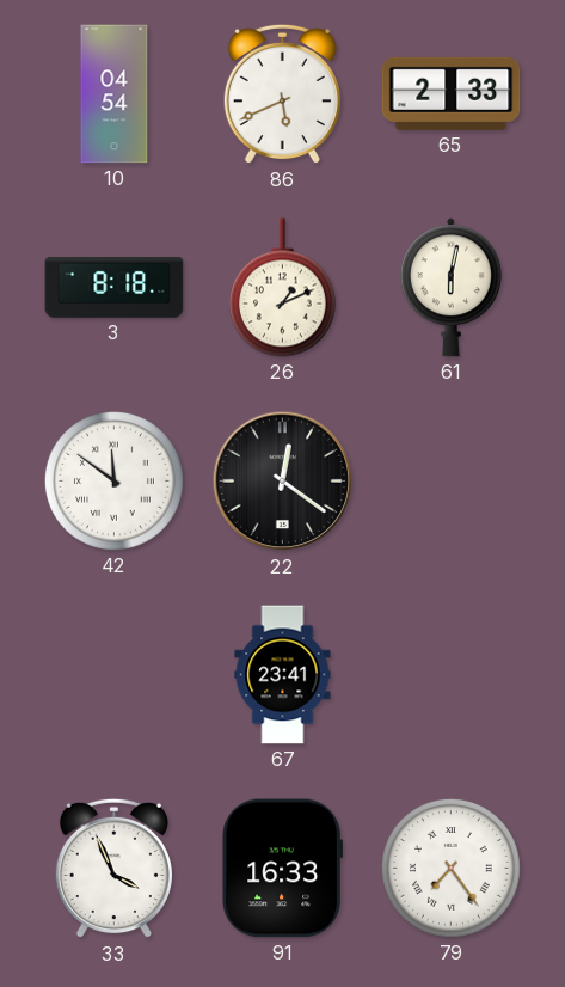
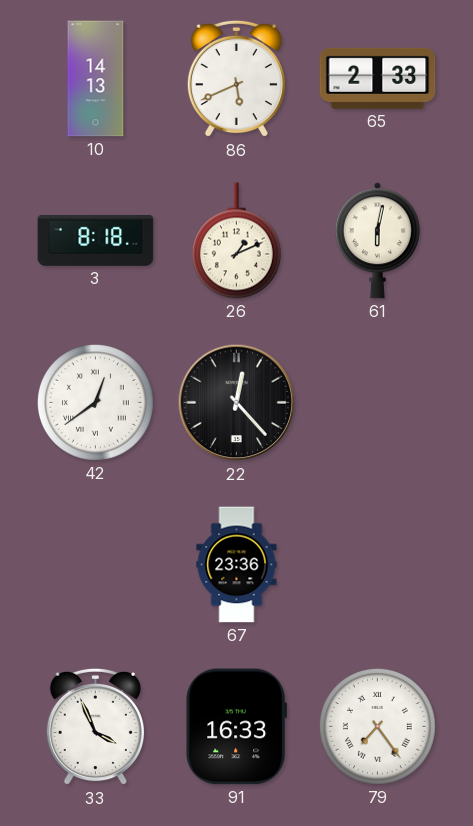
10: 04:54 -> 14:13
42: 11:51 -> 12:39
22: 12:21 -> 12:23
67: 23:41 -> 23:36
